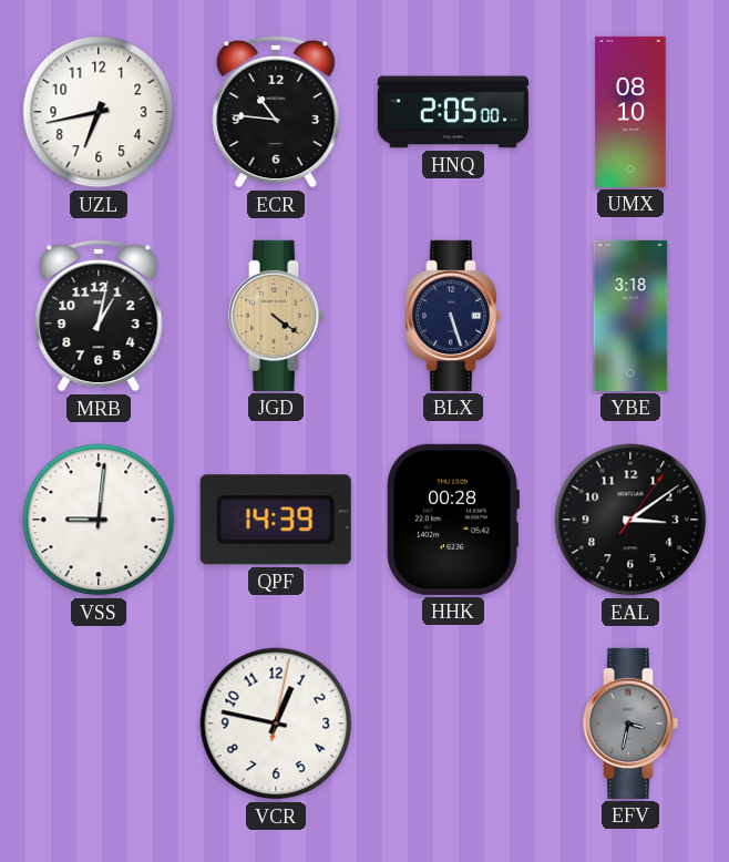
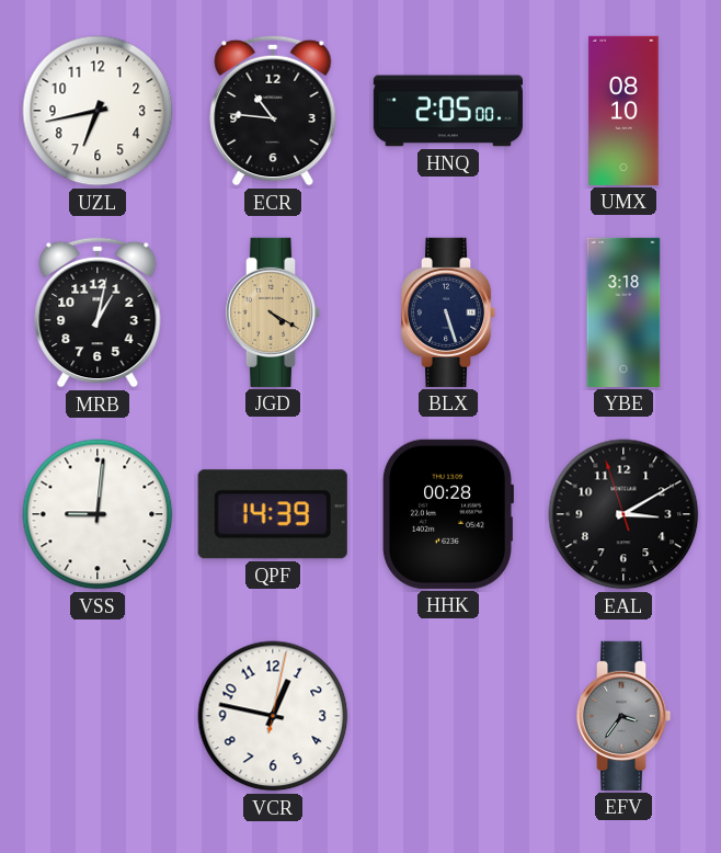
JGD: 4:21 -> 4:20
EAL: 3:09:06 -> 3:09:57
EFV: 3:32 -> 3:36
